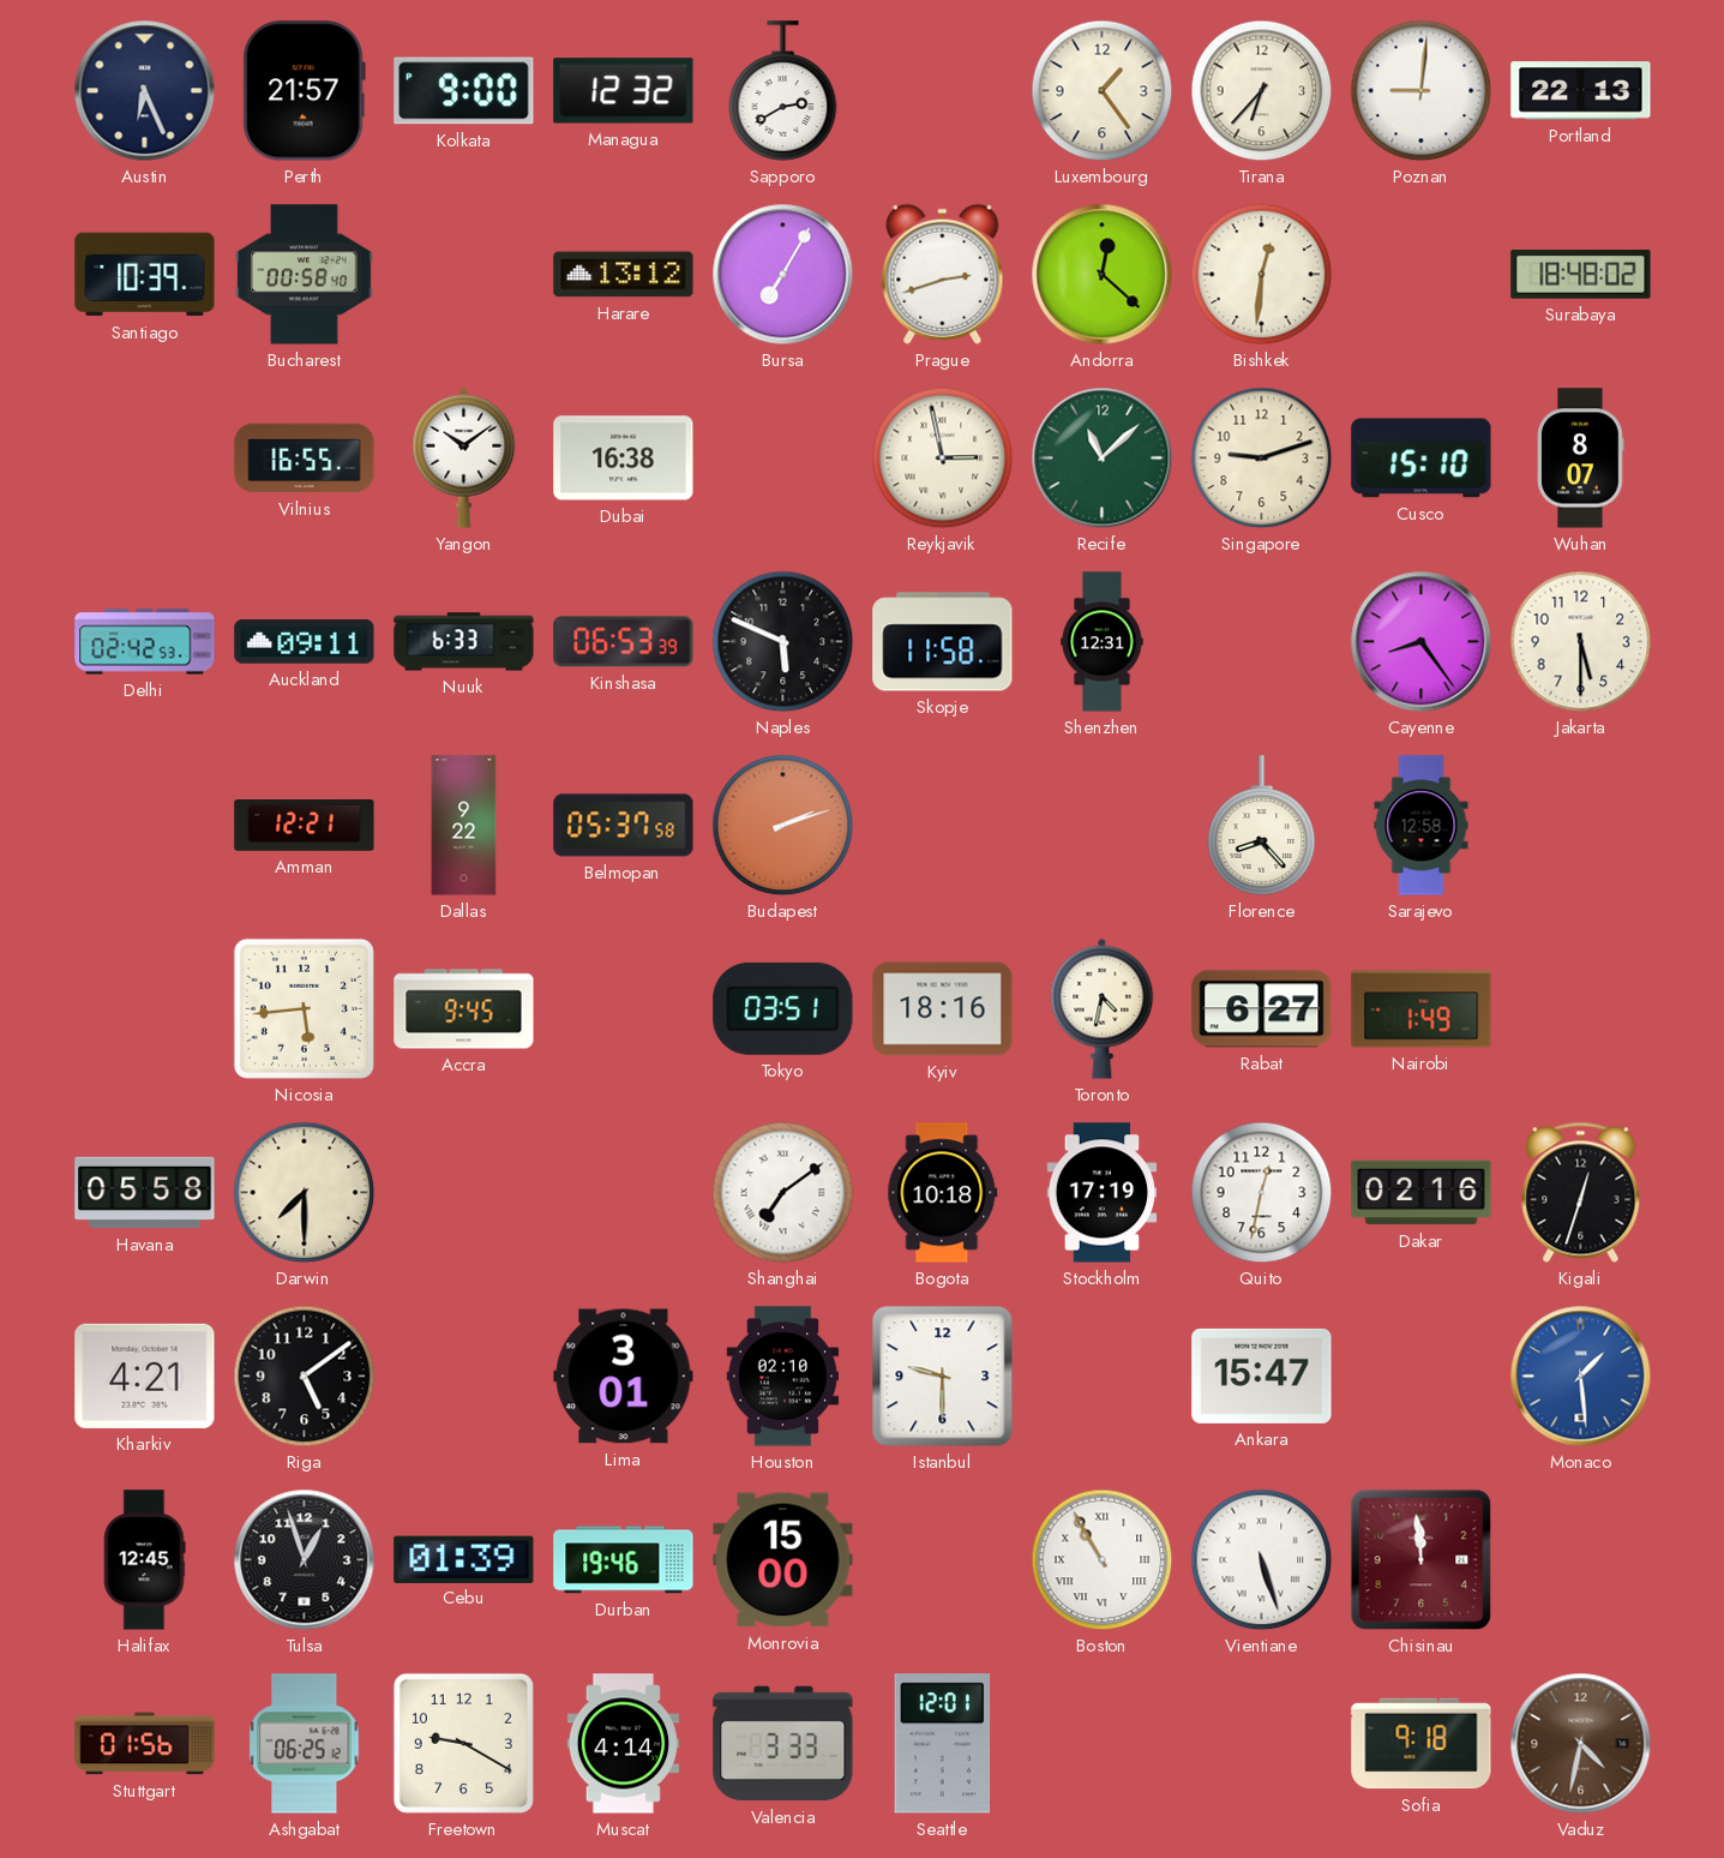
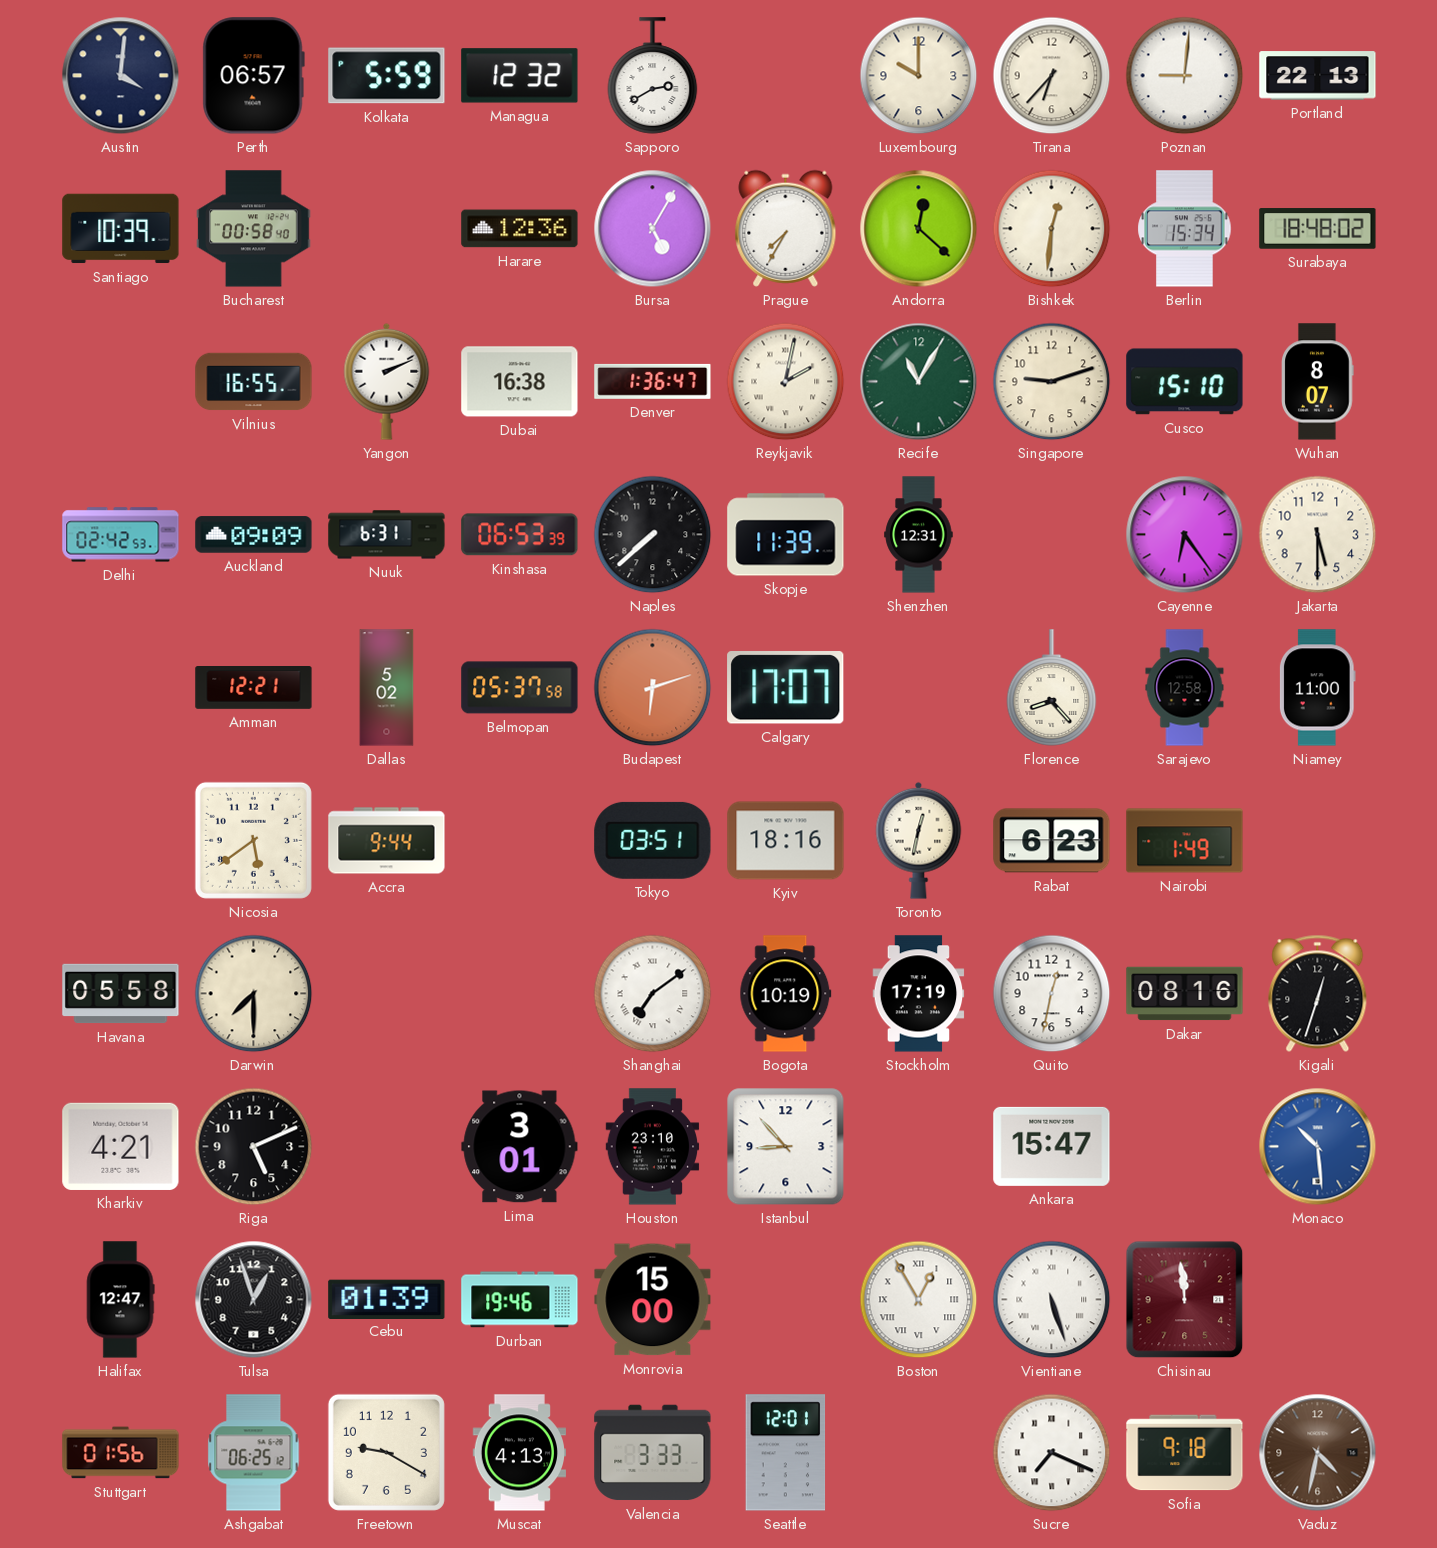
Austin: 6:26 -> 4:01
Perth: 21:57 -> 06:57
Kolkata: 9:00 -> 5:59
Luxembourg: 1:24 -> 10:00
Harare: 13:12 -> 12:36
Bursa: 7:05 -> 5:05
Prague: 2:42 -> 7:35
Berlin: none -> 15:34
Yangon: 10:09 -> 2:11
Denver: none -> 1:36
Reykjavik: 2:58 -> 2:02
Recife: 11:08 -> 11:05
Auckland: 09:11 -> 09:09
Nuuk: 6:33 -> 6:31
Naples: 5:49 -> 7:38
Skopje: 11:58 -> 11:39
Cayenne: 8:24 -> 6:24
Dallas: 9:22 -> 5:02
Budapest: 2:12 -> 6:12
Calgary: none -> 17:07
Niamey: none -> 11:00
Nicosia: 5:44 -> 5:39
Accra: 9:45 -> 9:44
Toronto: 4:32 -> 12:32
Rabat: 6:27 -> 6:23
Bogota: 10:18 -> 10:19
Dakar: 02:16 -> 08:16
Riga: 5:09 -> 5:11
Houston: 02:10 -> 23:10
Istanbul: 9:30 -> 8:53
Monaco: 1:29 -> 10:29
Halifax: 12:45 -> 12:47
Boston: 10:55 -> 12:55
Muscat: 4:14 -> 4:13
Sucre: none -> 7:19
